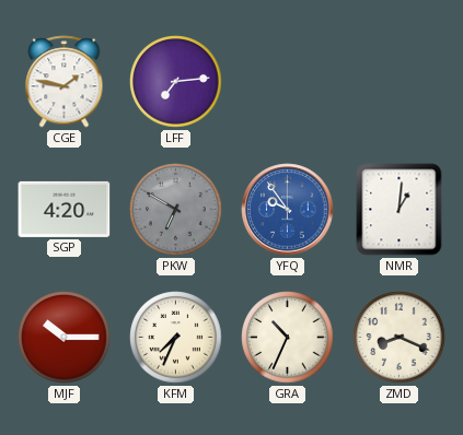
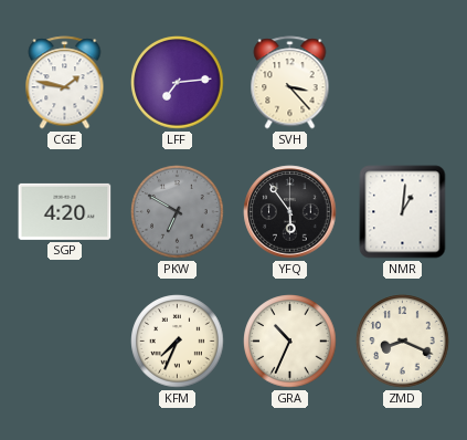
SVH: none -> 3:23
YFQ: 9:54 -> 5:54
YFQ dial: blue -> black
MJF: 10:15 -> none
